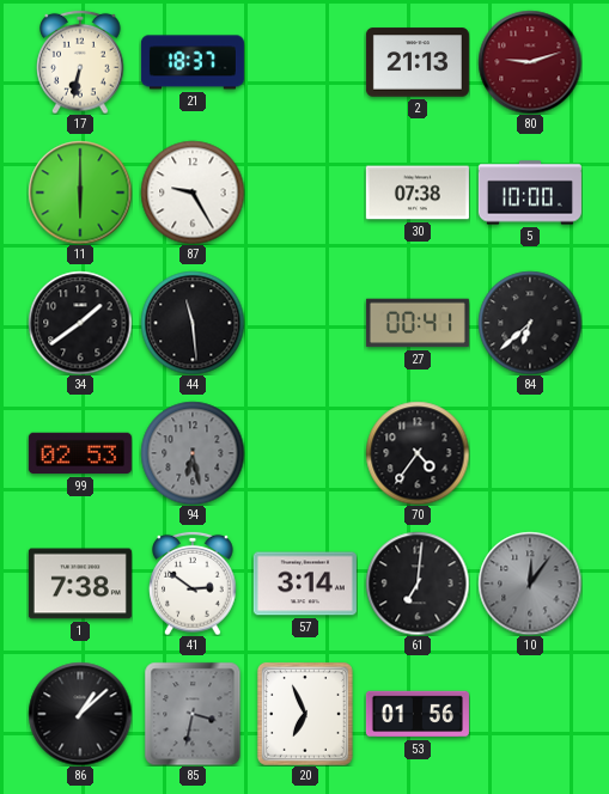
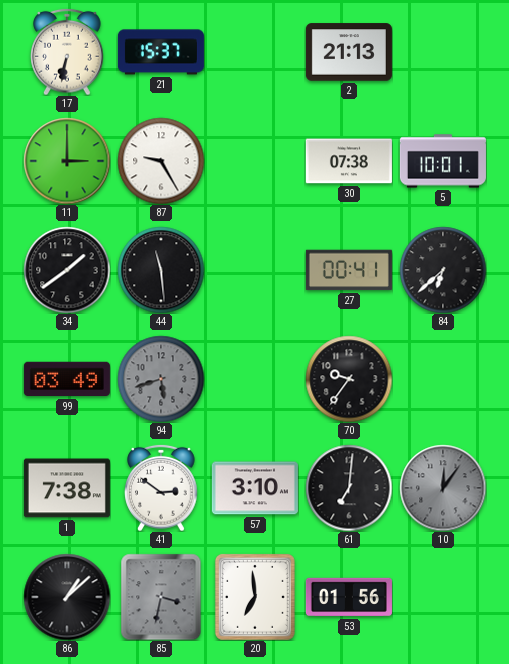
21: 18:37 -> 15:37
80: 9:12 -> none
11: 6:00 -> 3:00
5: 10:00 -> 10:01
99: 02:53 -> 03:49
94: 6:28 -> 5:42
70: 4:36 -> 9:36
57: 3:14 -> 3:10
20: 6:56 -> 6:59
